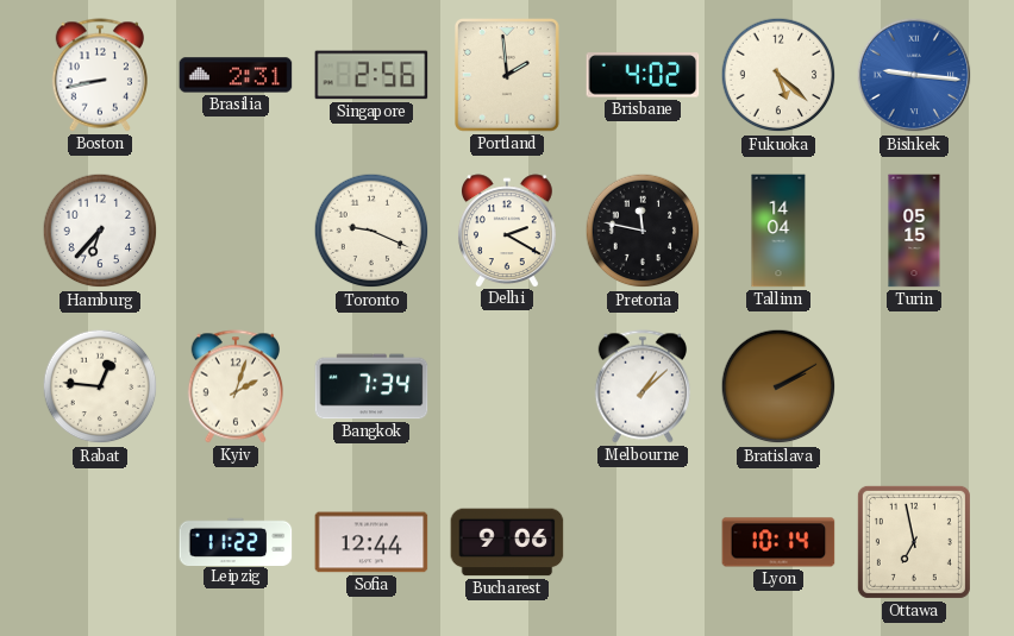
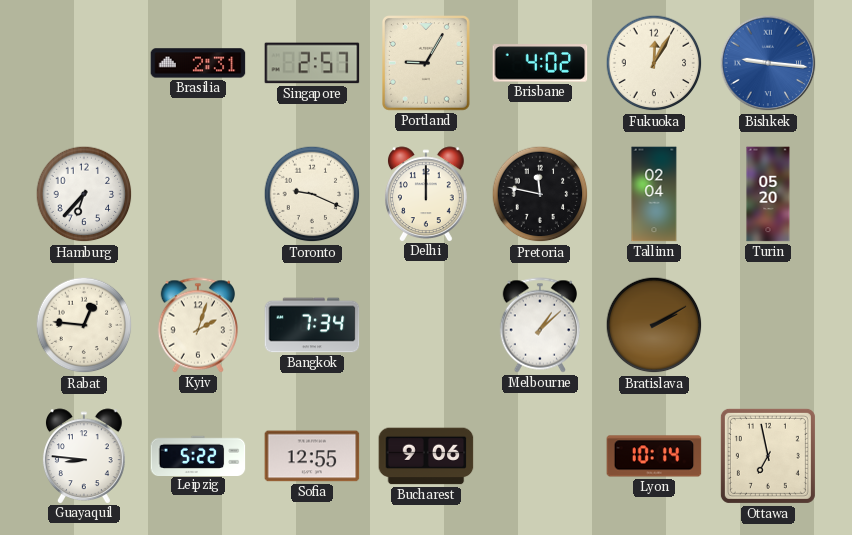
Boston: 8:43 -> none
Singapore: 2:56 -> 2:57
Portland: 1:59 -> 9:05
Fukuoka: 5:22 -> 12:05
Delhi: 2:20 -> 12:00
Tallinn: 14:04 -> 02:04
Turin: 05:15 -> 05:20
Guayaquil: none -> 8:46
Leipzig: 11:22 -> 5:22
Sofia: 12:44 -> 12:55
